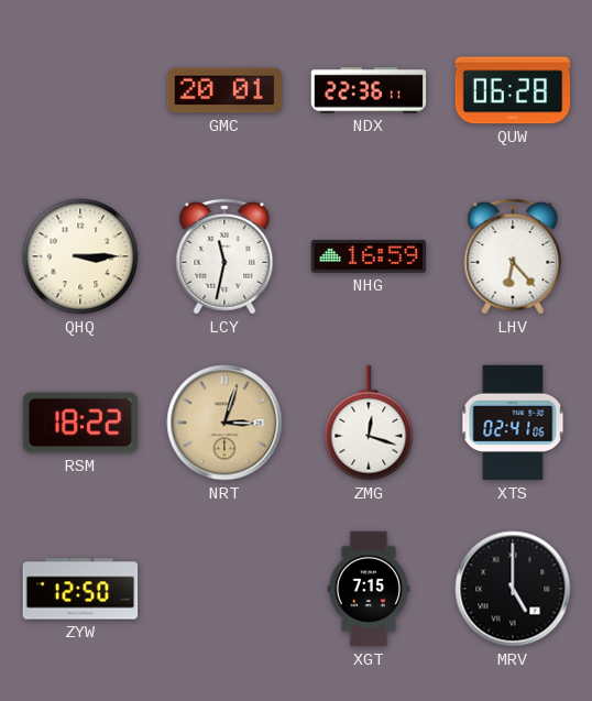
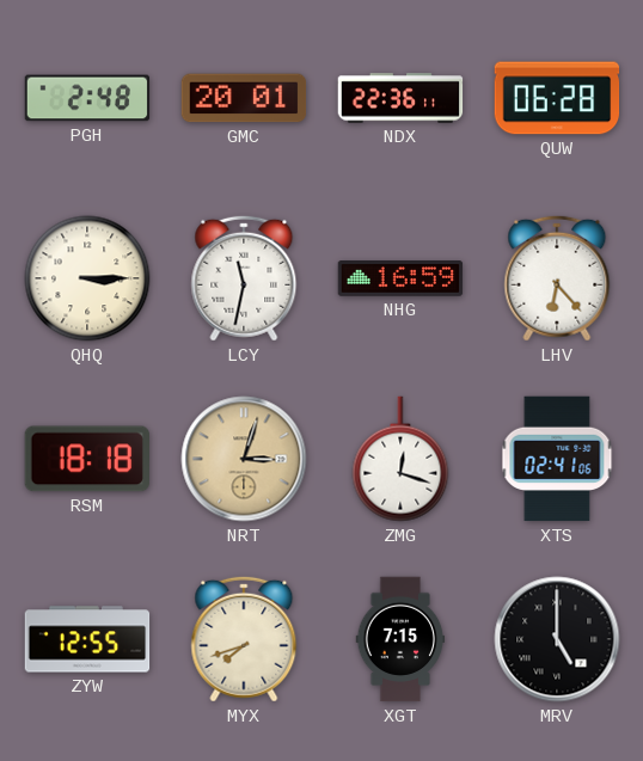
PGH: none -> 2:48
RSM: 18:22 -> 18:18
ZYW: 12:50 -> 12:55
MYX: none -> 7:42
